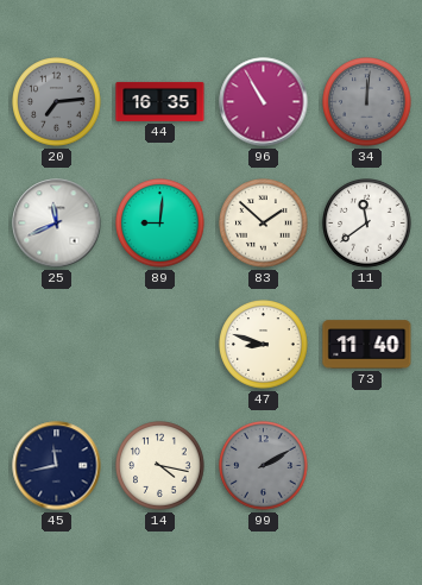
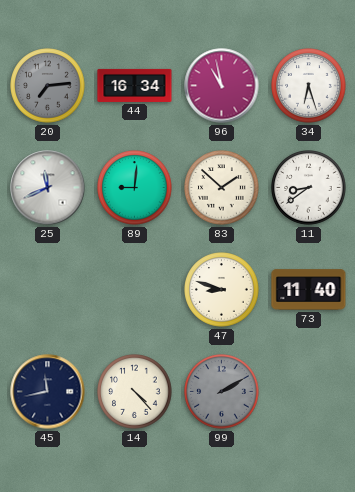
44: 16:35 -> 16:34
96: 10:55 -> 10:58
34: 12:01 -> 6:27
34 dial: grey -> white
11: 11:39 -> 8:39
14: 4:17 -> 4:23
